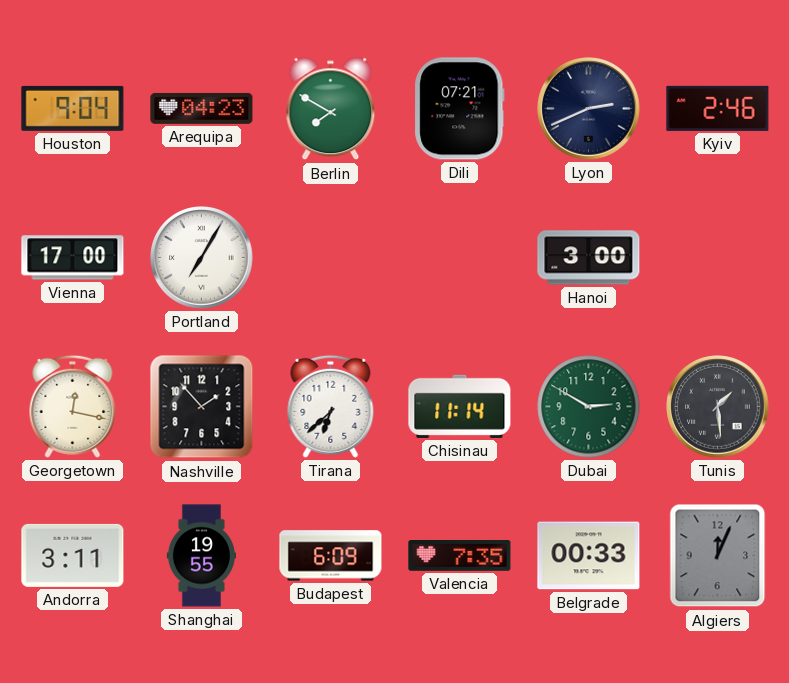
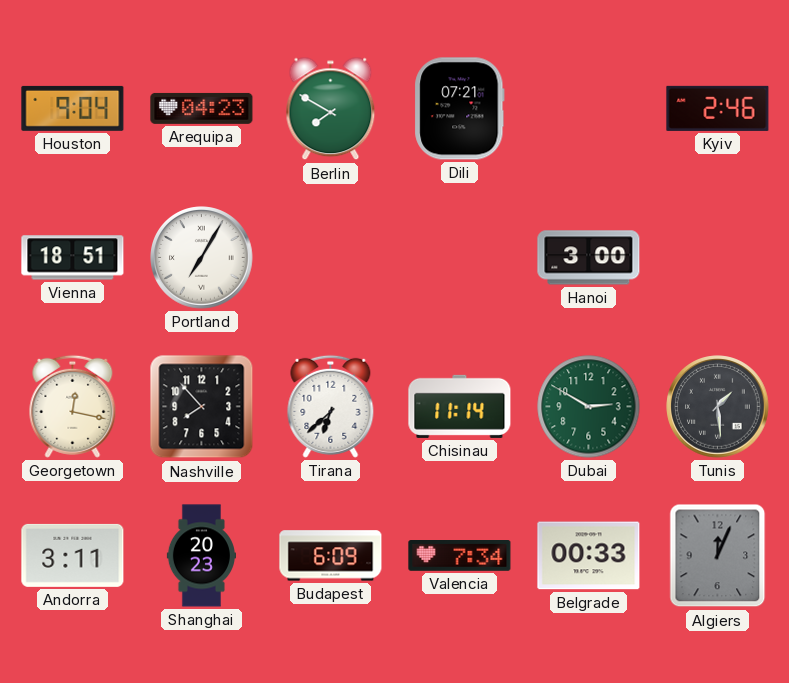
Lyon: 2:41 -> none
Vienna: 17:00 -> 18:51
Nashville: 1:53 -> 7:53
Shanghai: 19:55 -> 20:23
Valencia: 7:35 -> 7:34
